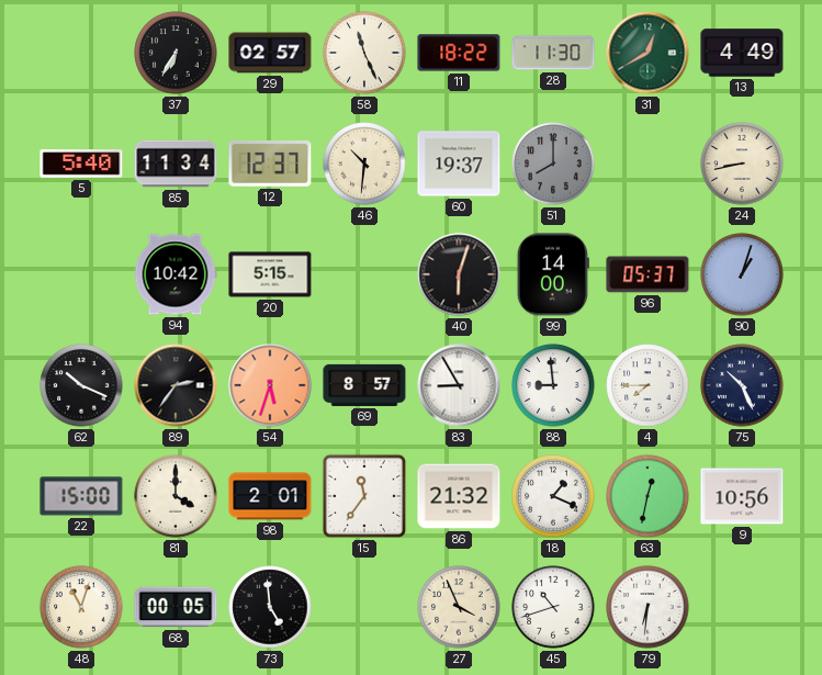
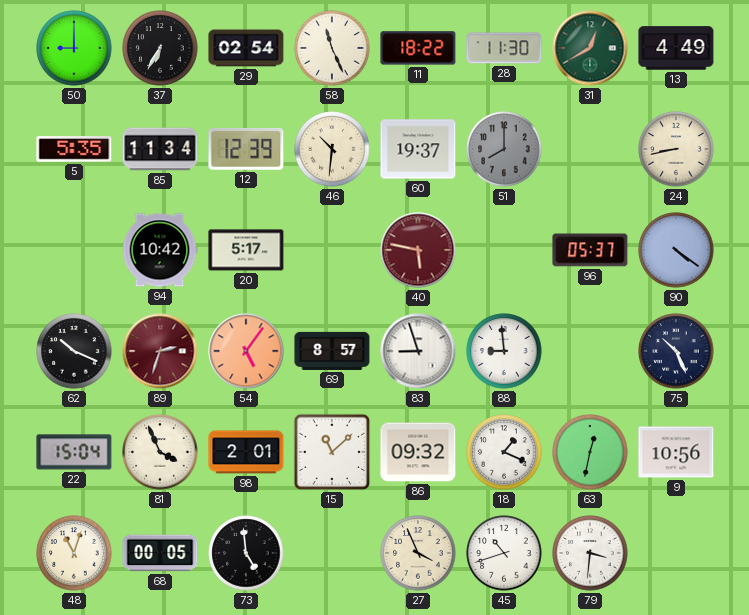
50: none -> 9:00
29: 02:57 -> 02:54
5: 5:40 -> 5:35
12: 12:37 -> 12:39
20: 5:15 -> 5:17
40: 6:03 -> 5:47
40 dial: black -> burgundy
99: 14:00 -> none
90: 1:03 -> 4:21
89: 2:36 -> 2:33
89 dial: black -> burgundy
54: 5:33 -> 5:06
83: 8:55 -> 8:57
4: 7:45 -> none
22: 15:00 -> 15:04
81: 4:00 -> 3:56
15: 11:36 -> 11:08
86: 21:32 -> 09:32
79: 6:31 -> 3:31
